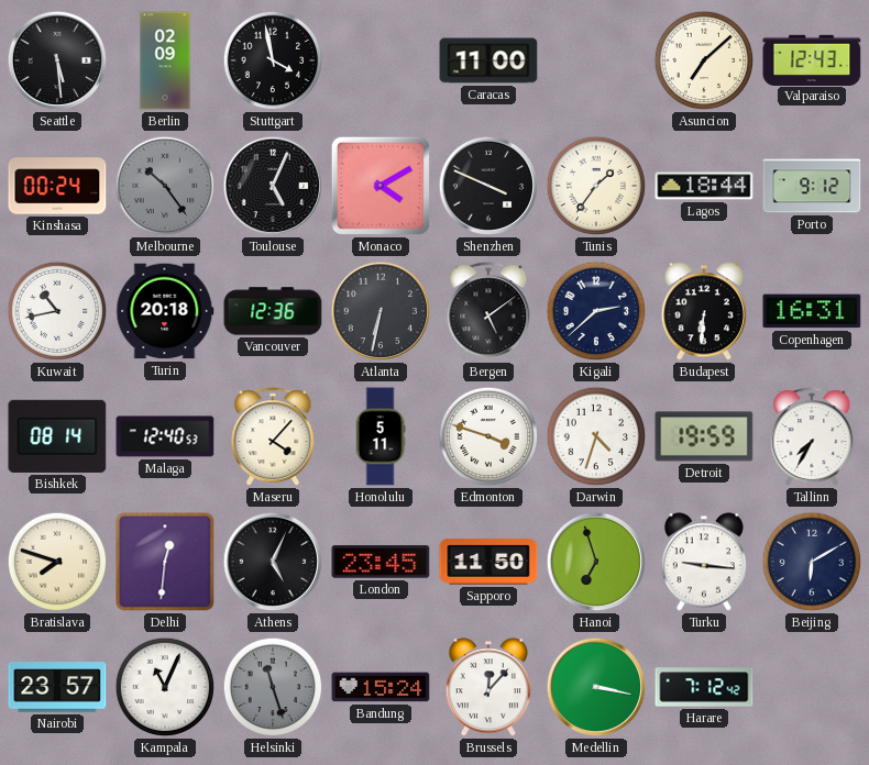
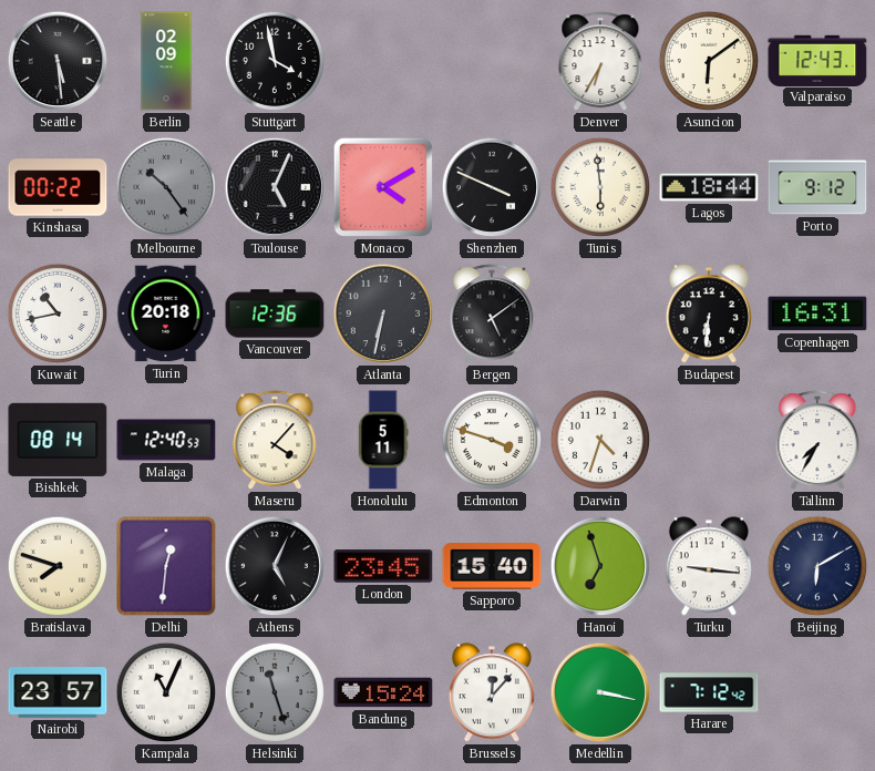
Caracas: 11:00 -> none
Denver: none -> 6:35
Asuncion: 7:08 -> 6:09
Kinshasa: 00:24 -> 00:22
Tunis: 1:36 -> 5:59
Kigali: 2:38 -> none
Detroit: 19:59 -> none
Sapporo: 11:50 -> 15:40
